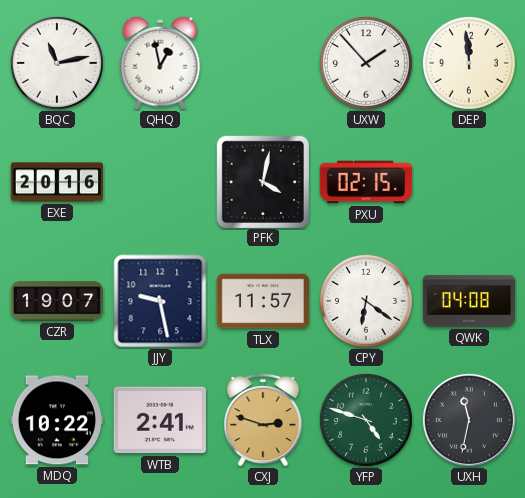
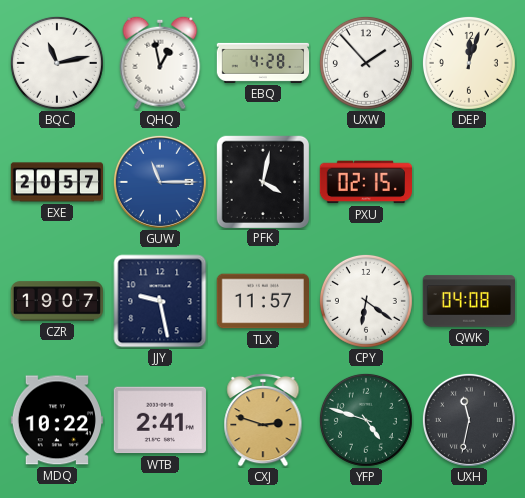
EBQ: none -> 4:28
DEP: 11:59 -> 12:03
EXE: 20:16 -> 20:57
GUW: none -> 11:15
